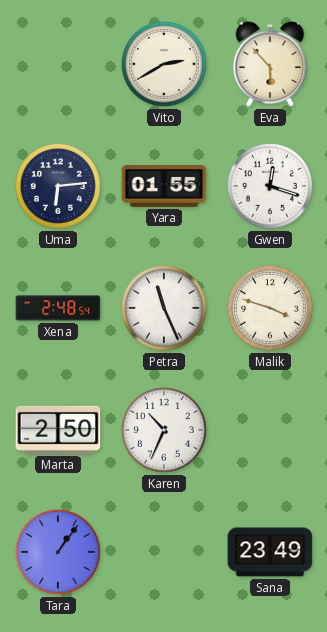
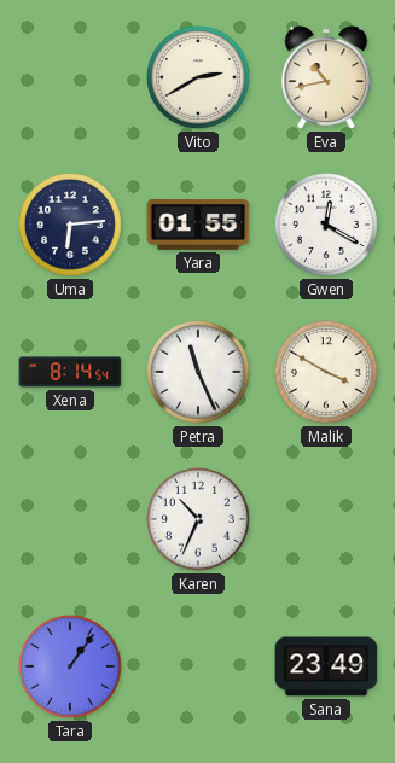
Eva: 5:53 -> 10:43
Gwen: 12:18 -> 12:20
Xena: 2:48 -> 8:14
Malik: 3:48 -> 3:50
Marta: 2:50 -> none
